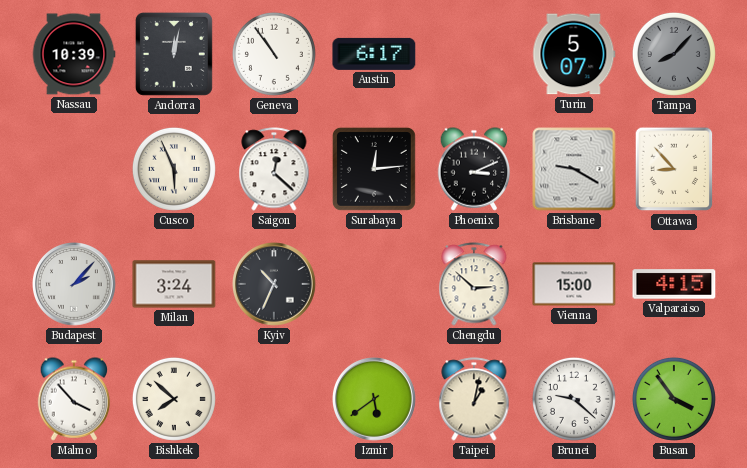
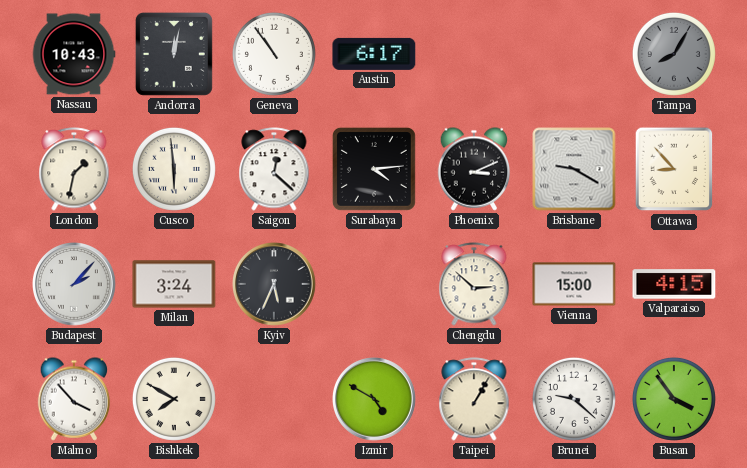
Nassau: 10:39 -> 10:43
Turin: 5:07 -> none
Tampa: 8:07 -> 8:05
London: none -> 1:32
Cusco: 5:56 -> 5:59
Surabaya: 12:14 -> 4:14
Kyiv: 10:34 -> 5:34
Bishkek: 7:52 -> 7:50
Izmir: 5:39 -> 4:50
Taipei: 1:02 -> 1:05
